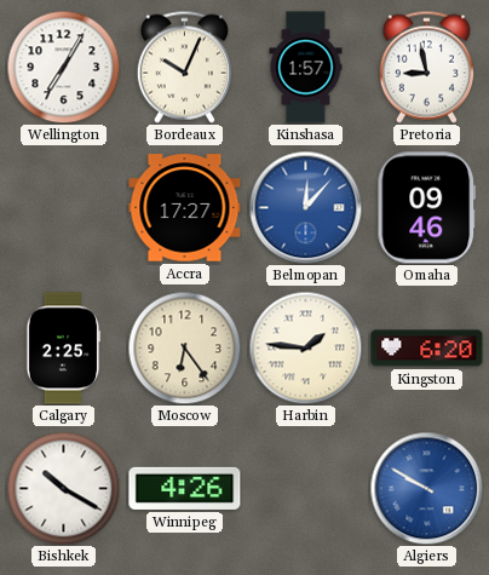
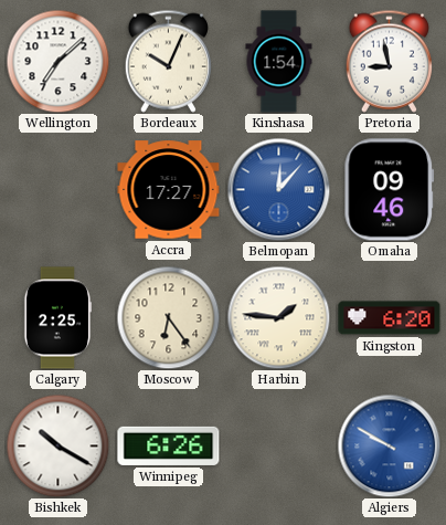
Wellington: 7:05 -> 7:08
Kinshasa: 1:57 -> 1:54
Winnipeg: 4:26 -> 6:26
